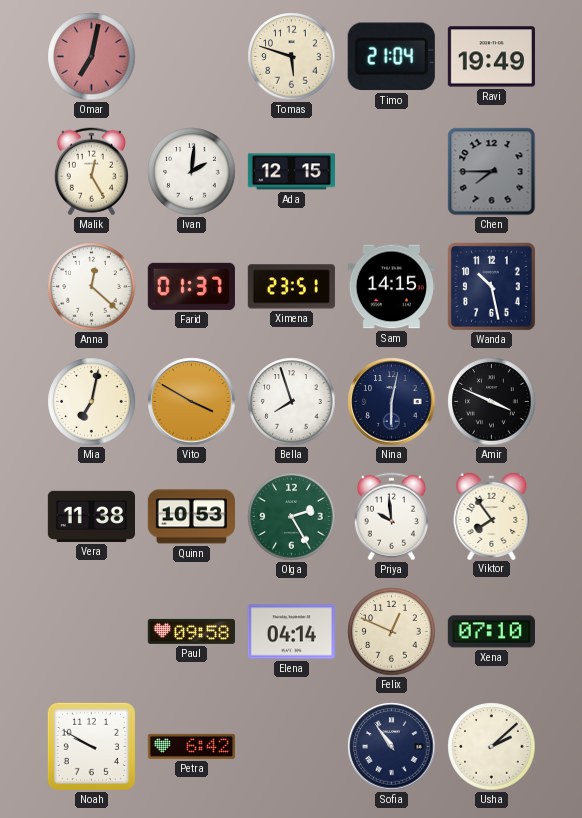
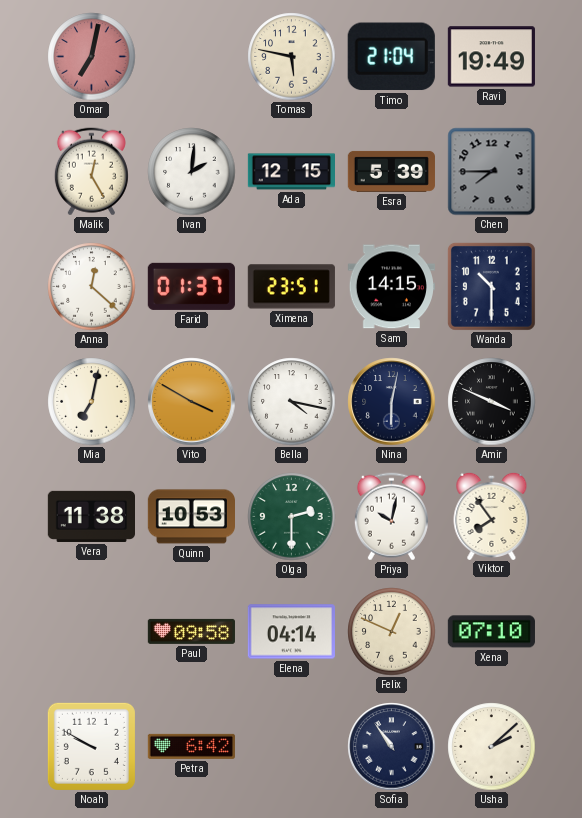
Tomas: 5:48 -> 5:47
Esra: none -> 5:39
Wanda: 10:28 -> 10:30
Bella: 7:57 -> 4:17
Olga: 2:25 -> 2:30
Priya: 9:59 -> 10:02
